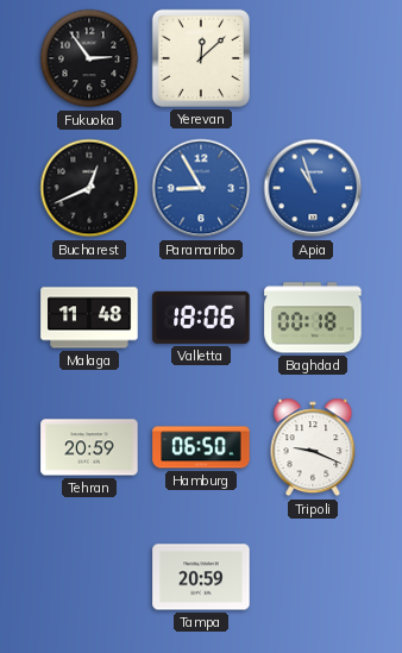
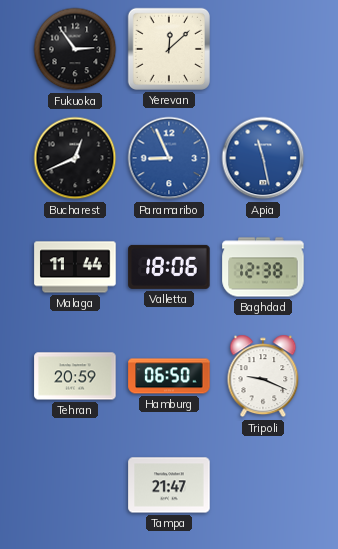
Paramaribo: 8:55 -> 8:56
Apia: 10:57 -> 11:28
Malaga: 11:48 -> 11:44
Baghdad: 00:18 -> 12:38
Tampa: 20:59 -> 21:47
